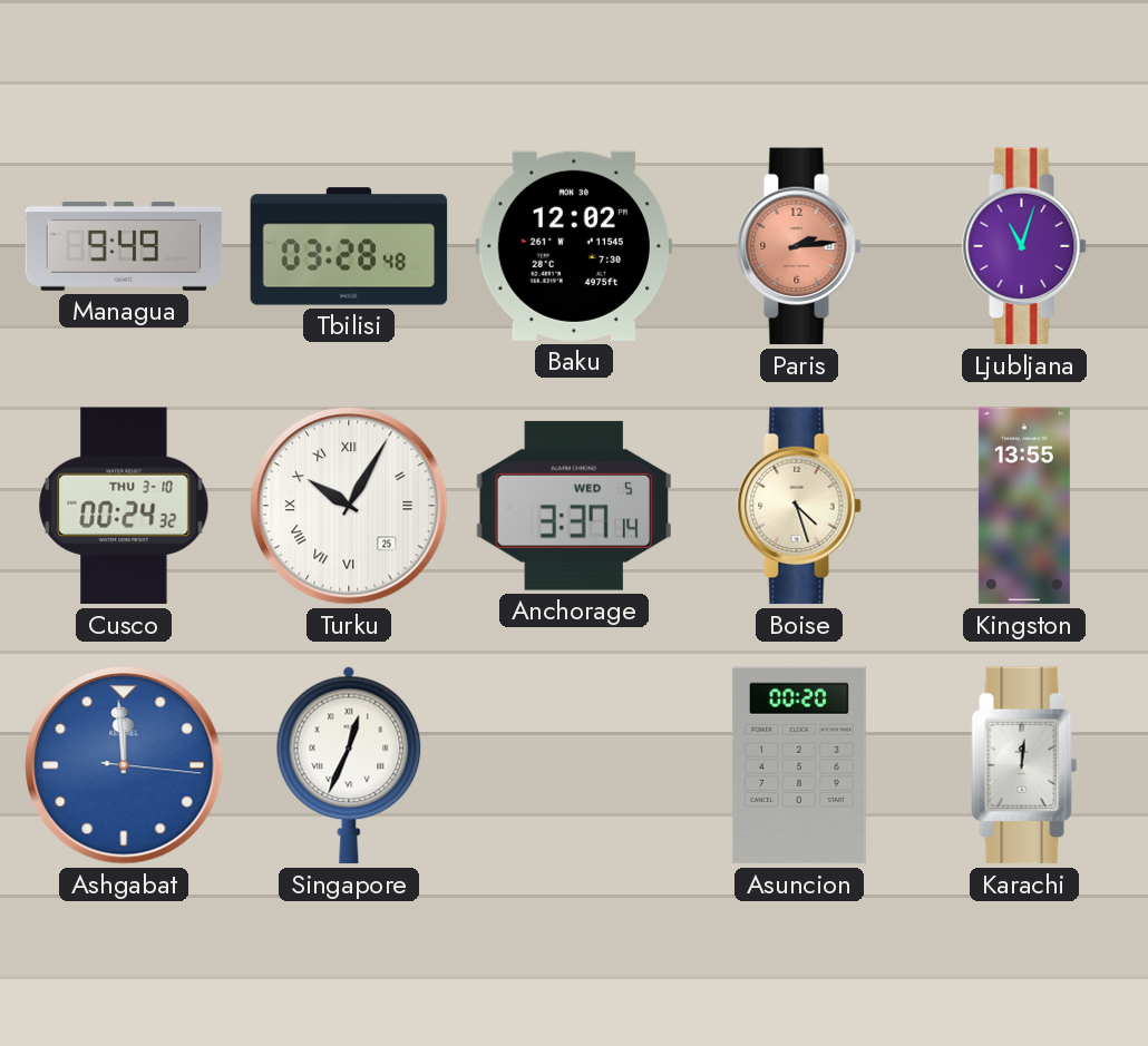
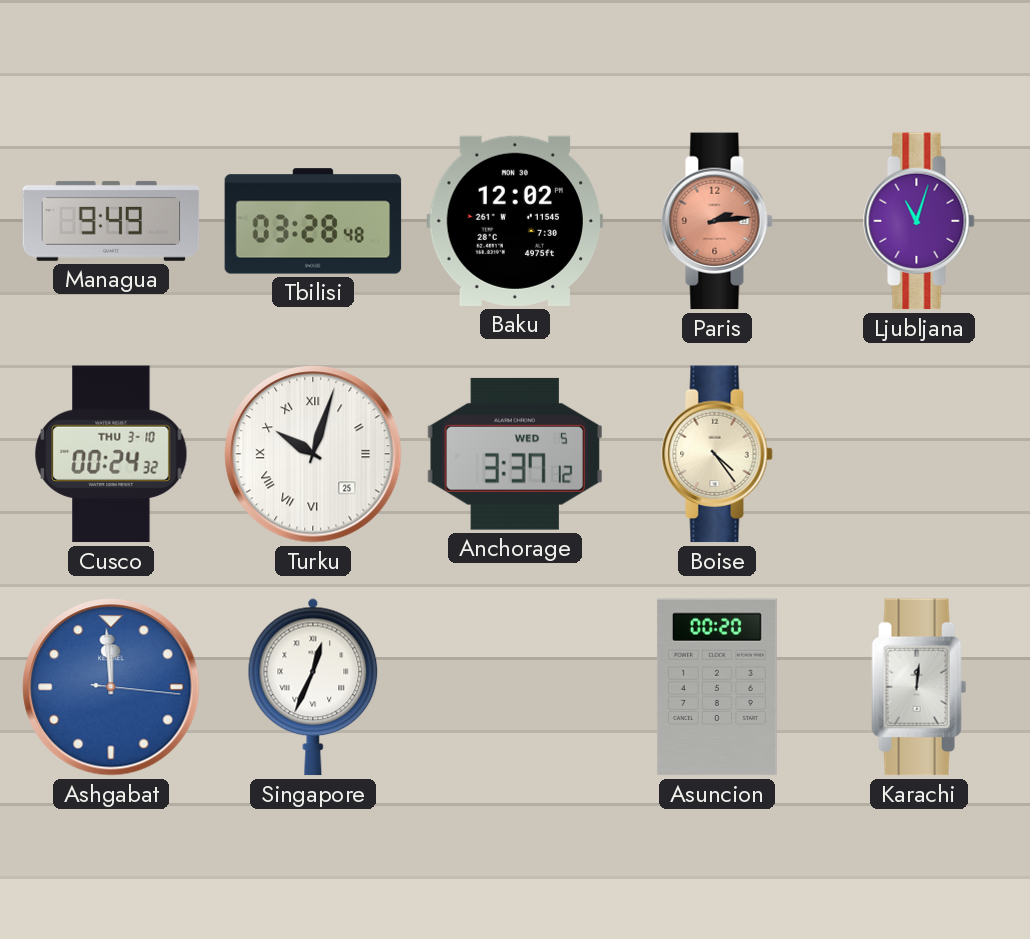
Turku: 10:05 -> 10:03
Anchorage: 3:37:14 -> 3:37:12
Boise: 4:27 -> 4:24
Kingston: 13:55 -> none
